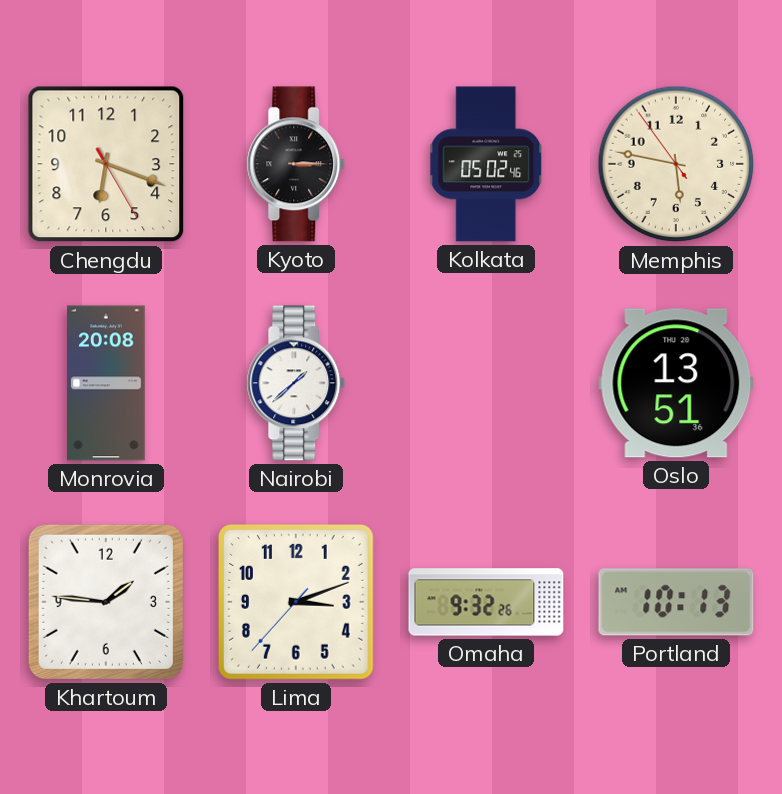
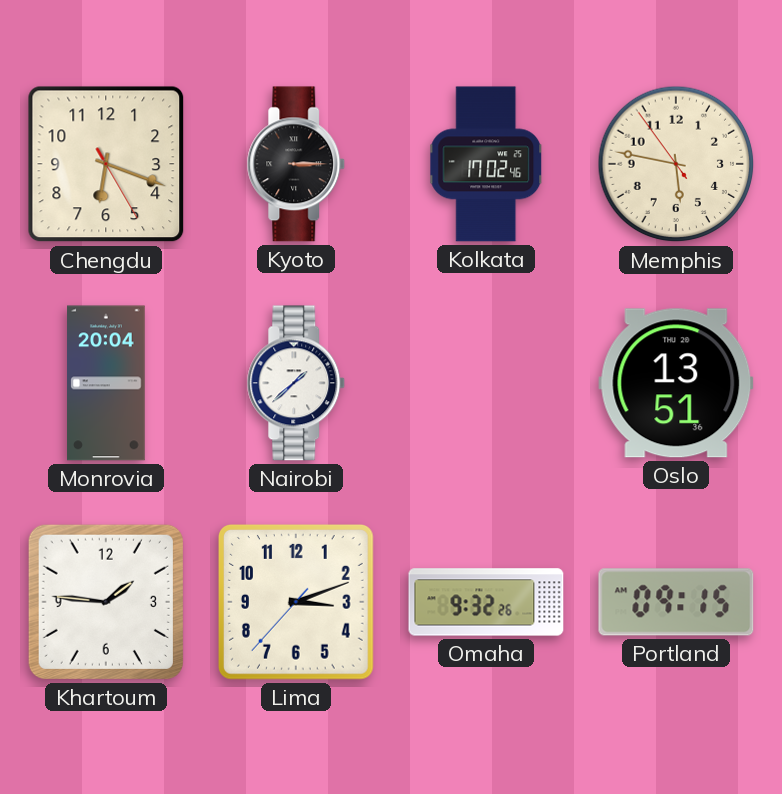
Kolkata: 05:02 -> 17:02
Monrovia: 20:08 -> 20:04
Portland: 10:13 -> 09:15
